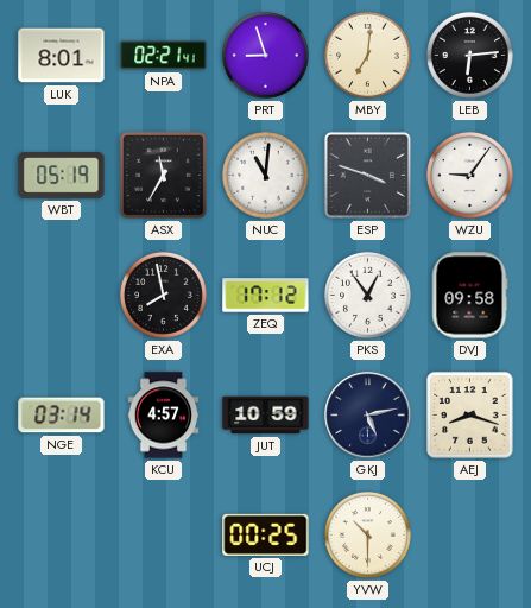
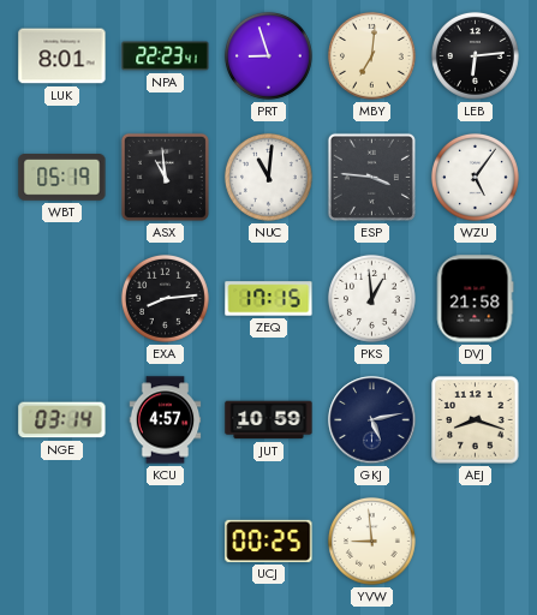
NPA: 02:21 -> 22:23
ASX: 11:35 -> 10:59
ESP: 3:48 -> 3:46
WZU: 9:06 -> 5:06
EXA: 7:58 -> 8:14
ZEQ: 17:12 -> 17:15
PKS: 12:54 -> 12:59
DVJ: 09:58 -> 21:58
YVW: 10:30 -> 8:59
